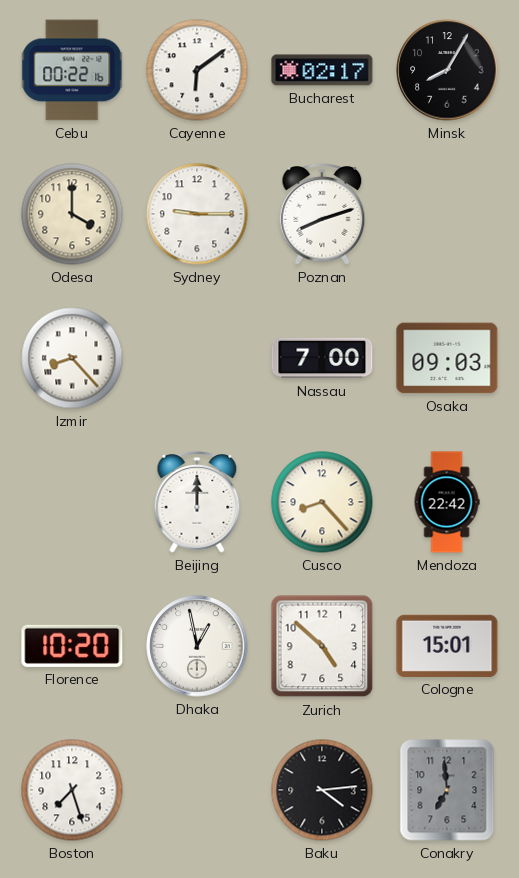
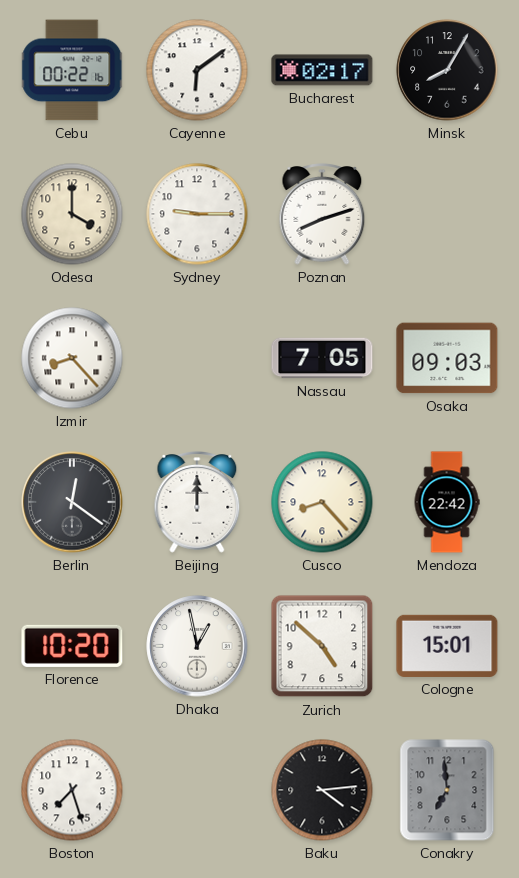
Nassau: 7:00 -> 7:05
Berlin: none -> 12:21
